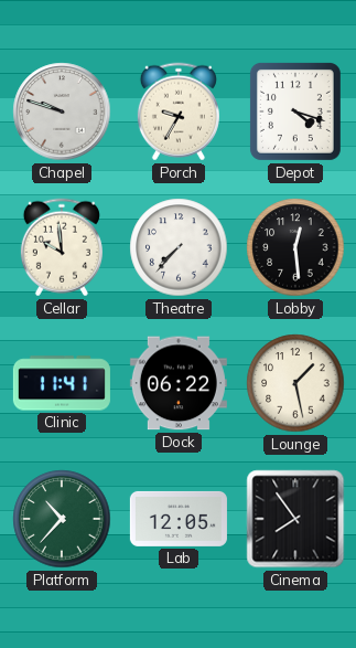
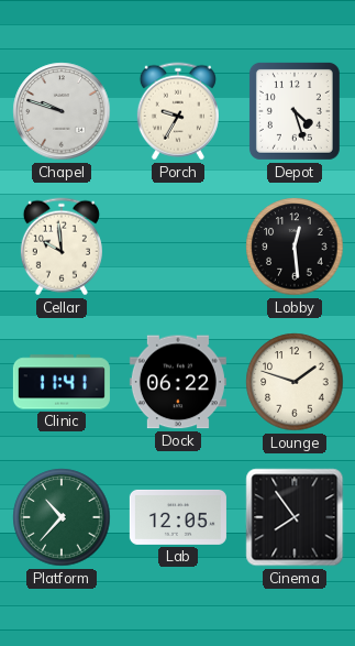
Depot: 4:18 -> 4:27
Theatre: 7:37 -> none
Lounge: 1:28 -> 1:48
